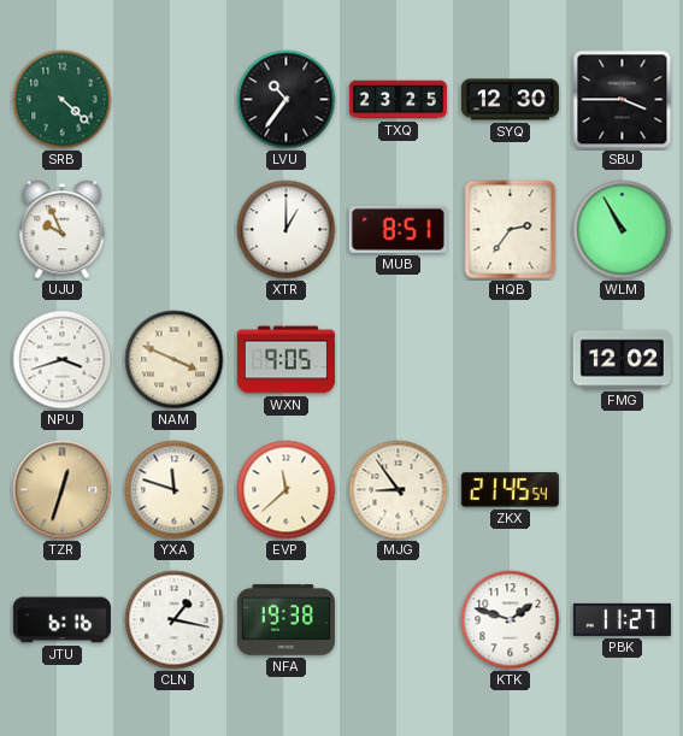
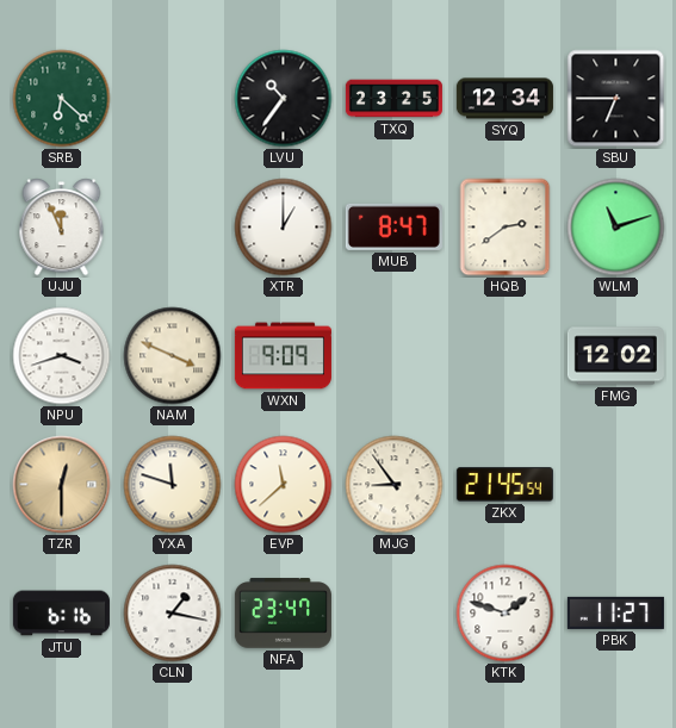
SRB: 4:22 -> 6:22
SYQ: 12:30 -> 12:34
SBU: 3:45 -> 6:45
UJU: 9:56 -> 11:56
MUB: 8:51 -> 8:47
HQB: 2:36 -> 2:39
WLM: 10:55 -> 11:12
WXN: 9:05 -> 9:09
TZR: 12:33 -> 12:30
NFA: 19:38 -> 23:47
